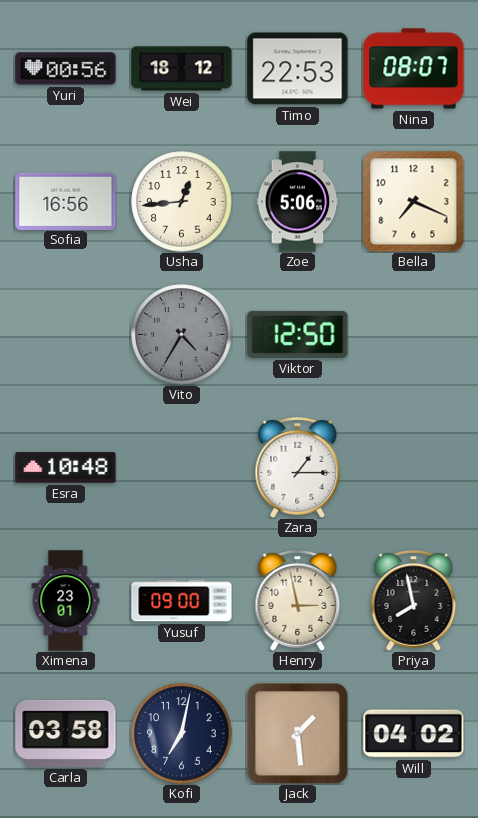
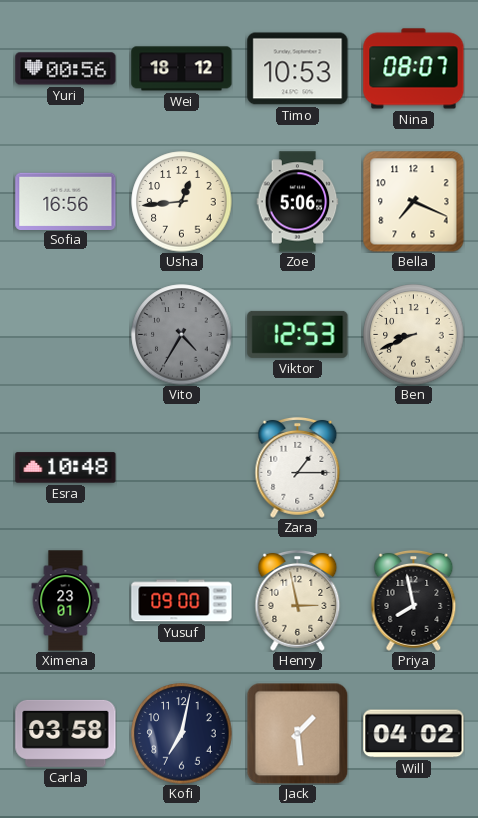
Timo: 22:53 -> 10:53
Viktor: 12:50 -> 12:53
Ben: none -> 8:41
